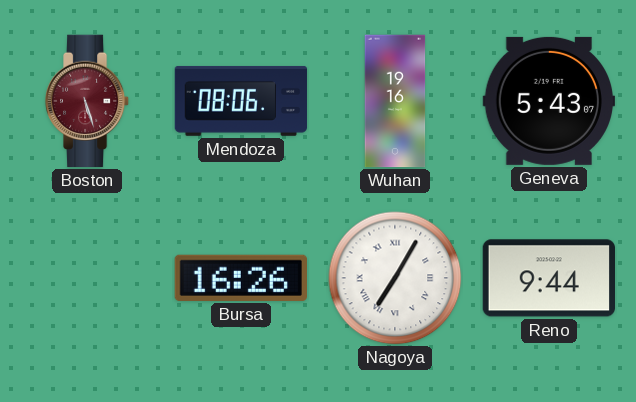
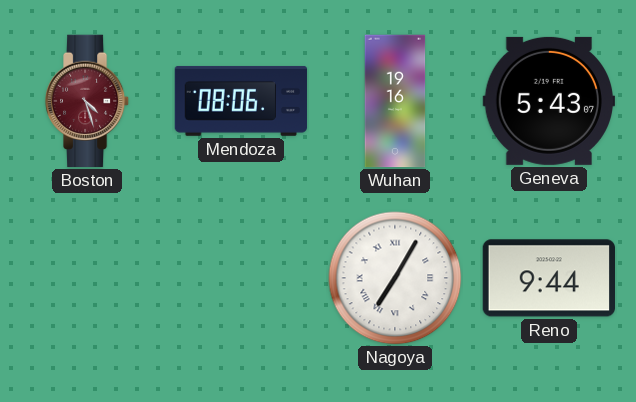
Boston: 5:27 -> 4:27
Bursa: 16:26 -> none
